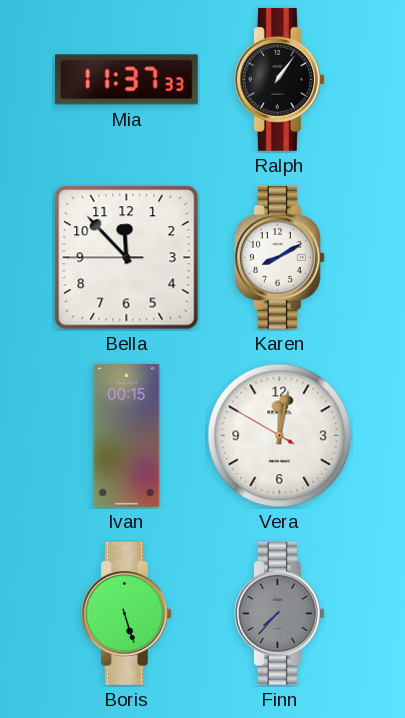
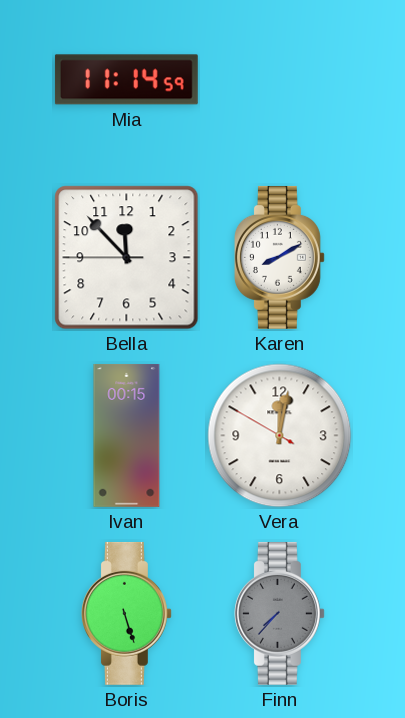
Mia: 11:37 -> 11:14
Ralph: 1:06 -> none
